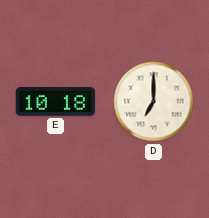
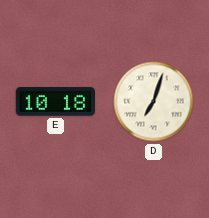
D: 7:00 -> 7:03
